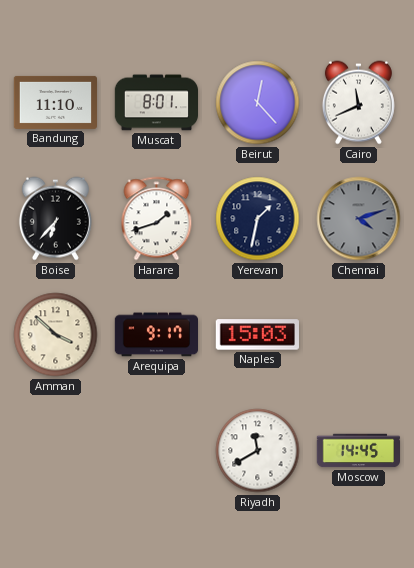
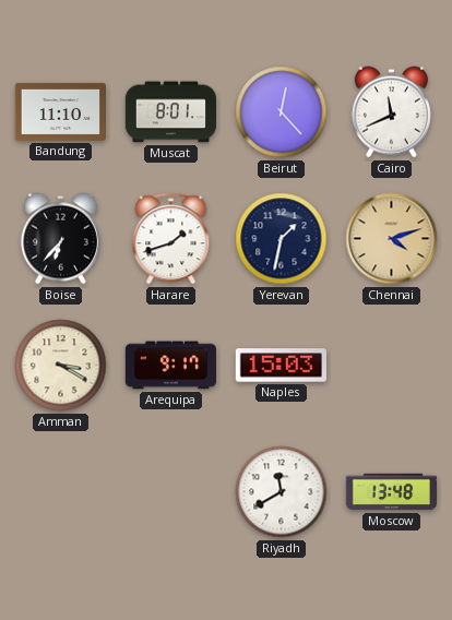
Chennai dial: grey -> champagne
Amman: 3:52 -> 3:20
Moscow: 14:45 -> 13:48
